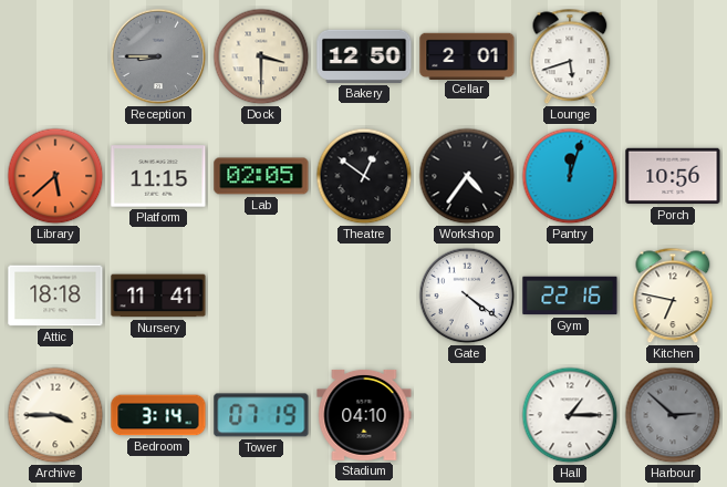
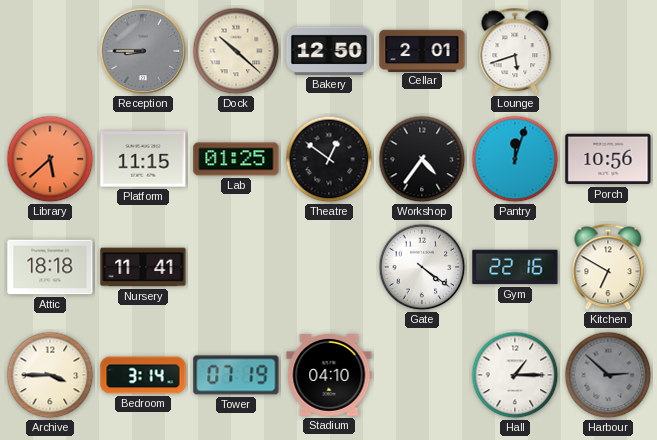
Dock: 3:30 -> 10:22
Lab: 02:05 -> 01:25
Kitchen: 6:47 -> 6:50
